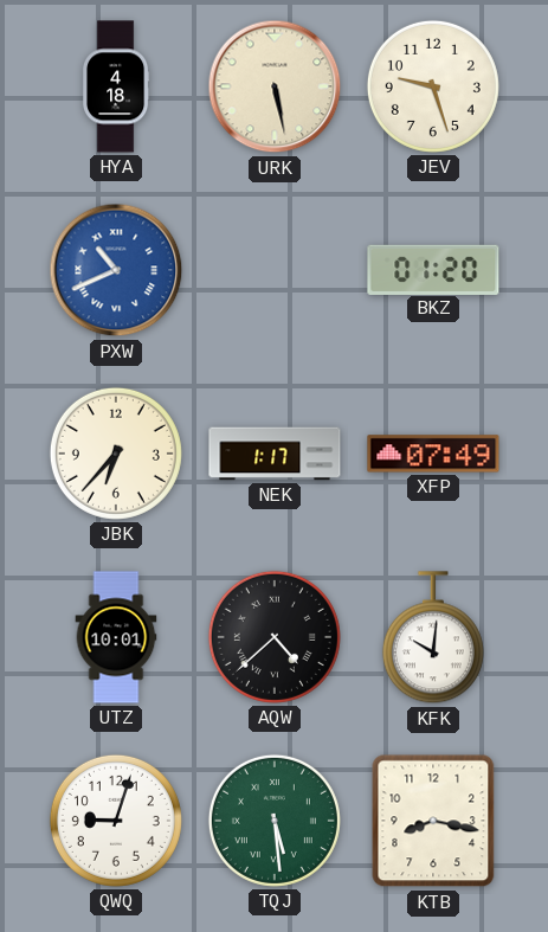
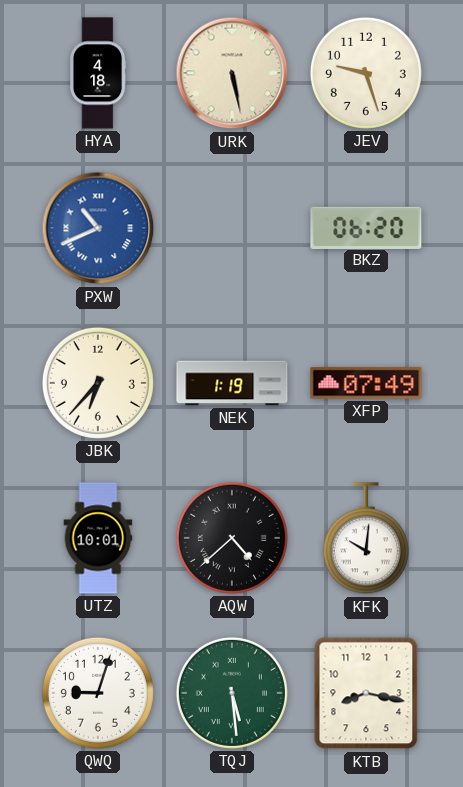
BKZ: 01:20 -> 06:20
NEK: 1:17 -> 1:19
